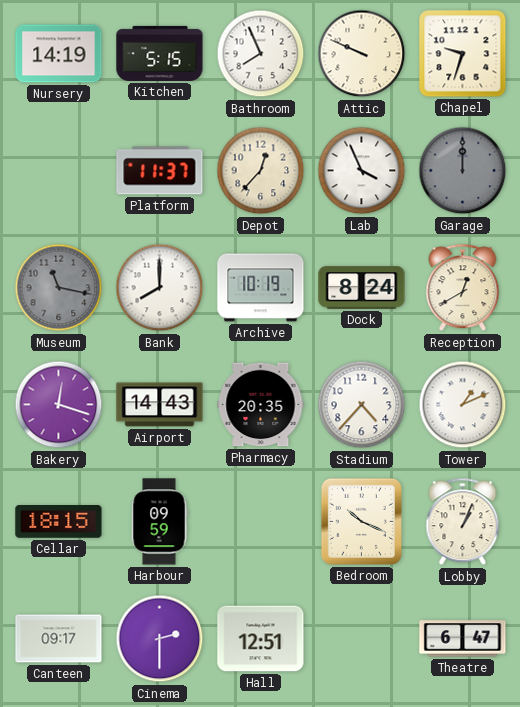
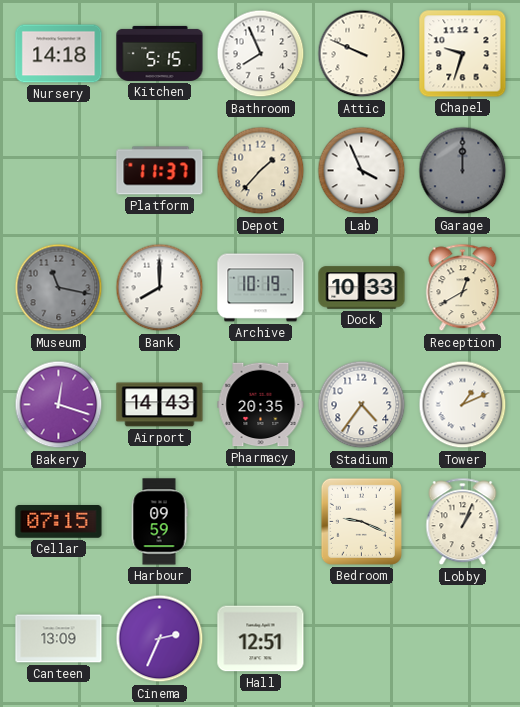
Nursery: 14:19 -> 14:18
Depot: 12:37 -> 1:37
Dock: 8:24 -> 10:33
Stadium: 4:37 -> 4:36
Cellar: 18:15 -> 07:15
Bedroom: 10:19 -> 9:19
Canteen: 09:17 -> 13:09
Cinema: 2:30 -> 2:34
Theatre: 6:47 -> none
